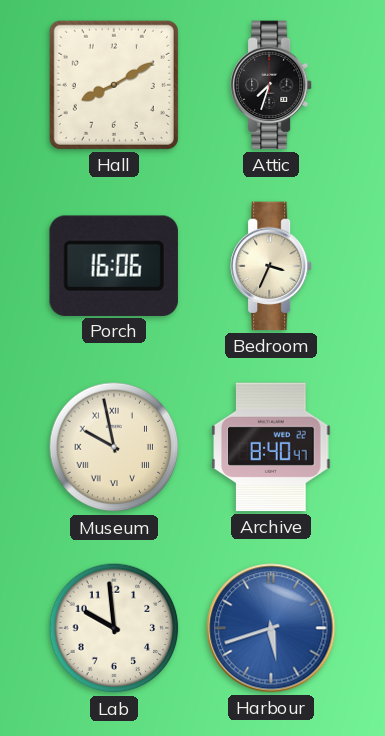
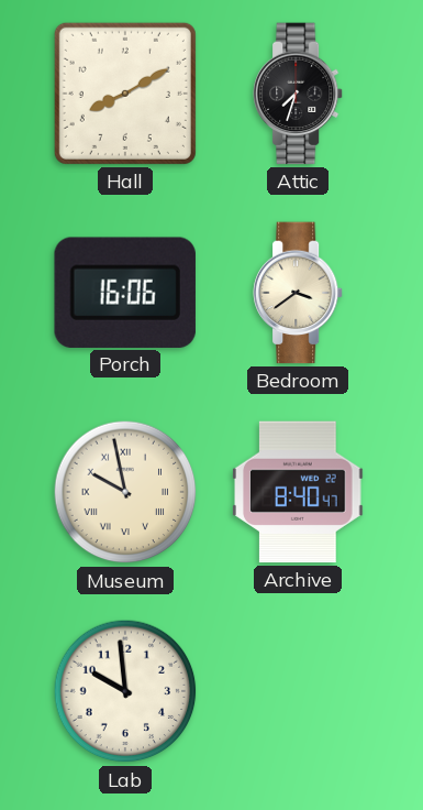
Bedroom: 3:34 -> 3:39
Harbour: 5:42 -> none
